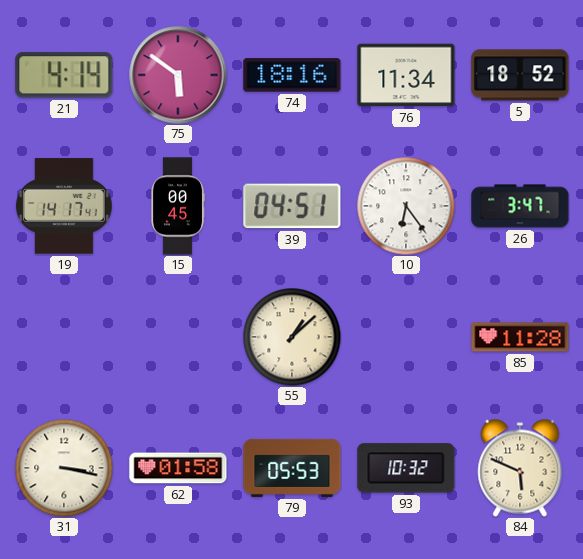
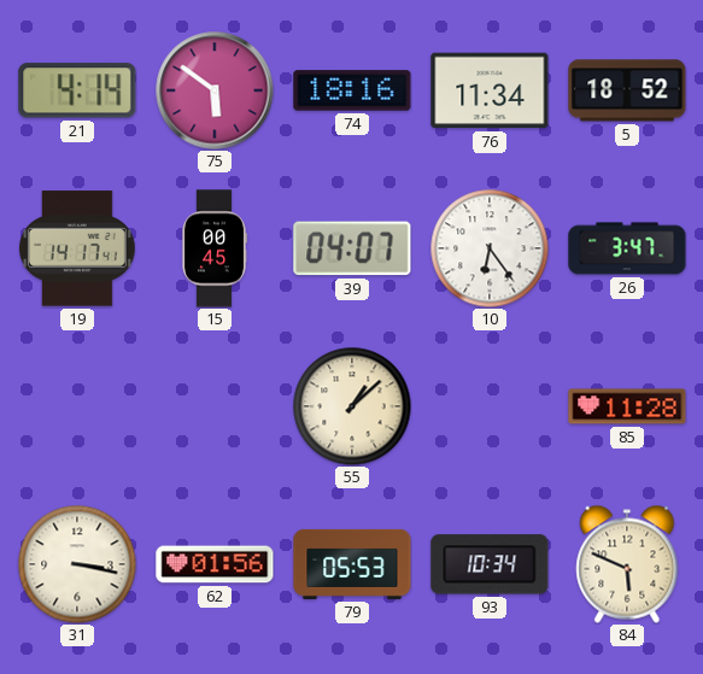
39: 04:51 -> 04:07
62: 01:58 -> 01:56
93: 10:32 -> 10:34
